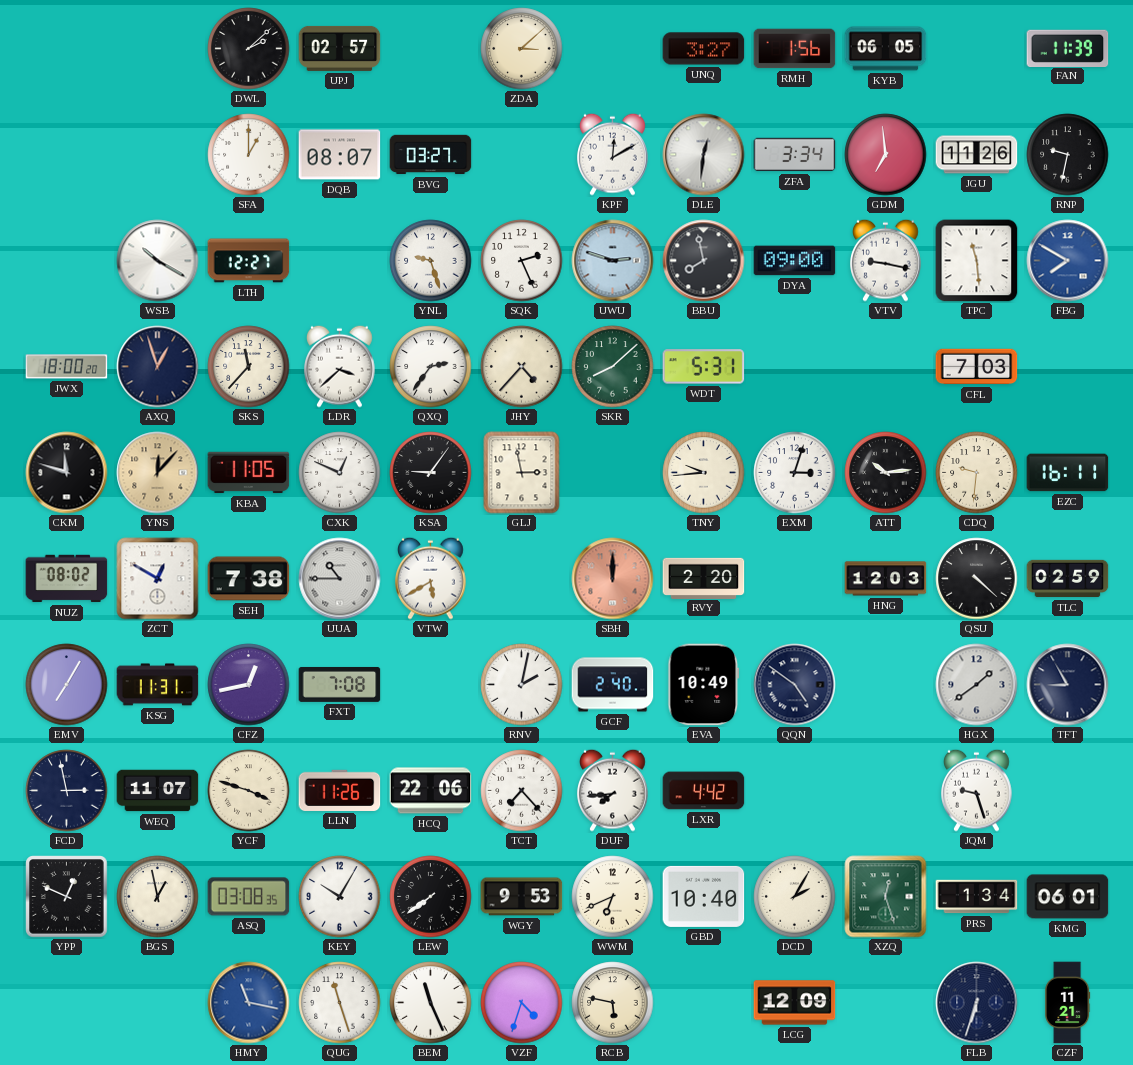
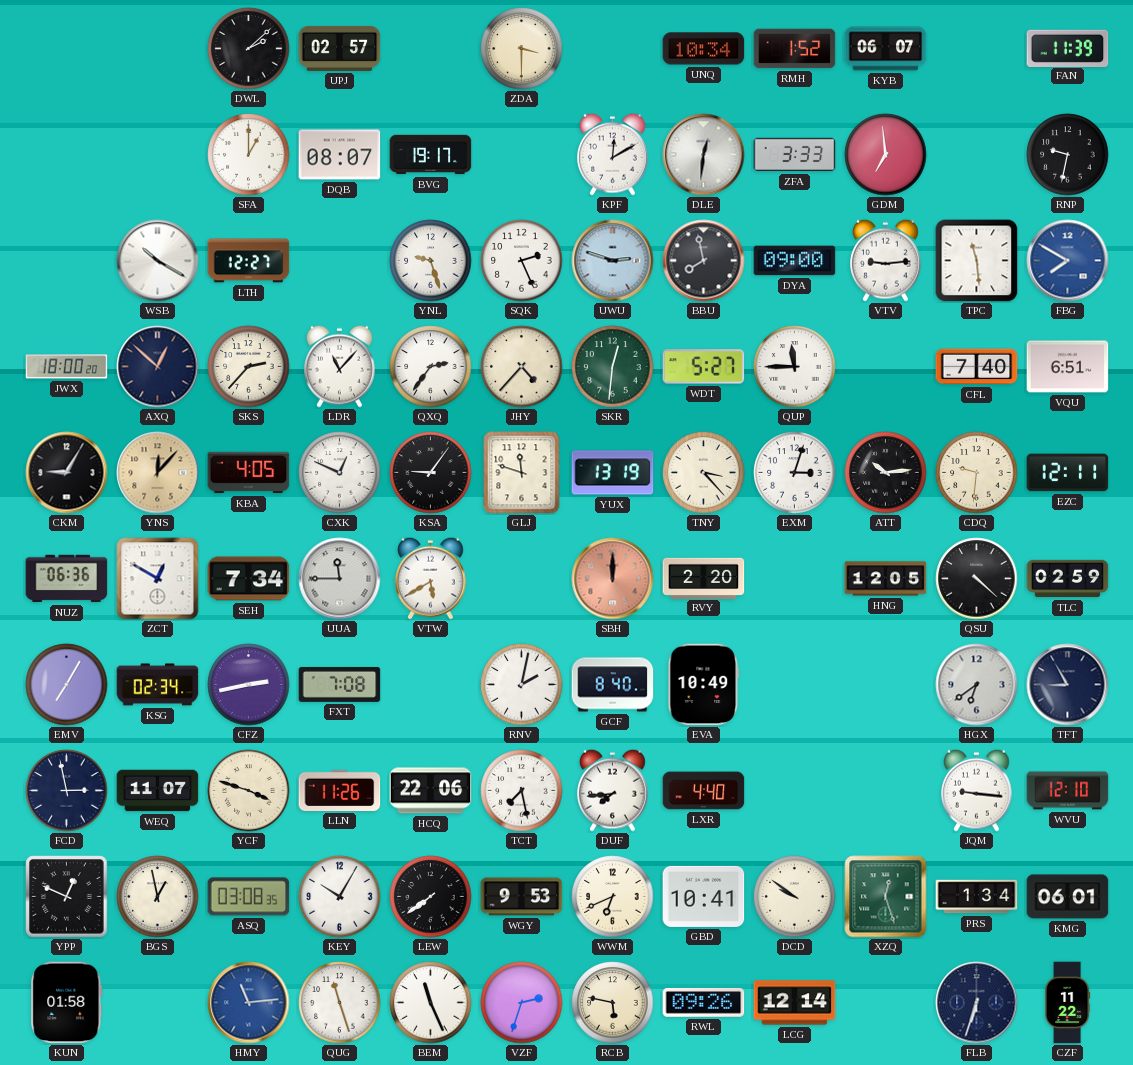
ZDA: 3:08 -> 3:30
UNQ: 3:27 -> 10:34
RMH: 1:56 -> 1:52
KYB: 06:05 -> 06:07
BVG: 03:27 -> 19:17
ZFA: 3:34 -> 3:33
JGU: 11:26 -> none
VTV: 9:17 -> 9:14
AXQ: 12:57 -> 12:52
SKS: 11:37 -> 2:37
LDR: 3:38 -> 11:07
SKR: 8:08 -> 12:31
WDT: 5:31 -> 5:27
QUP: none -> 11:45
CFL: 7:03 -> 7:40
VQU: none -> 6:51
CKM: 11:48 -> 9:05
KBA: 11:05 -> 4:05
GLJ: 2:58 -> 11:48
YUX: none -> 13:19
TNY: 9:44 -> 3:23
EZC: 16:11 -> 12:11
NUZ: 08:02 -> 06:36
SEH: 7:38 -> 7:34
UUA: 10:45 -> 11:45
HNG: 12:03 -> 12:05
KSG: 11:31 -> 02:34
CFZ: 12:43 -> 2:43
GCF: 2:40 -> 8:40
QQN: 4:51 -> none
HGX: 1:39 -> 6:39
TCT: 7:23 -> 7:28
LXR: 4:42 -> 4:40
JQM: 9:27 -> 9:16
WVU: none -> 12:10
GBD: 10:40 -> 10:41
DCD: 2:05 -> 9:51
KUN: none -> 01:58
HMY: 11:17 -> 11:14
VZF: 4:33 -> 2:33
RWL: none -> 09:26
LCG: 12:09 -> 12:14
CZF: 11:21 -> 11:22
